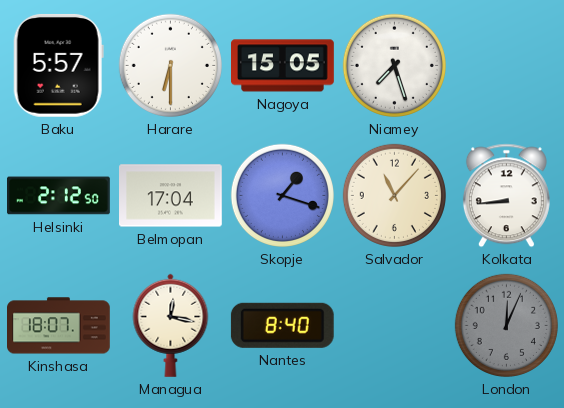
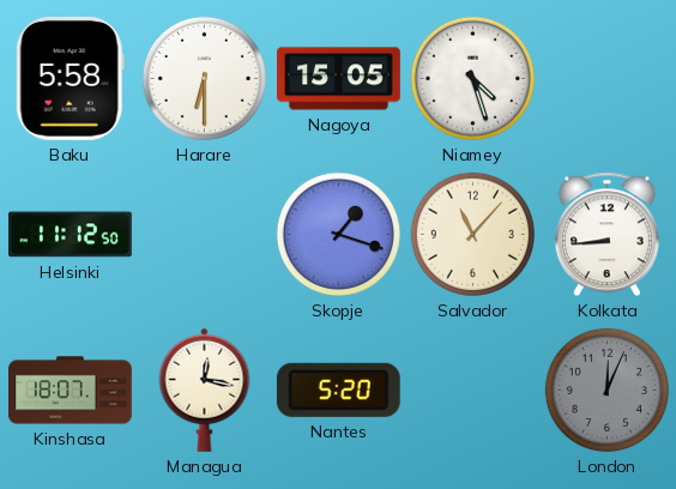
Baku: 5:57 -> 5:58
Niamey: 7:27 -> 4:27
Helsinki: 2:12 -> 11:12
Belmopan: 17:04 -> none
Nantes: 8:40 -> 5:20
